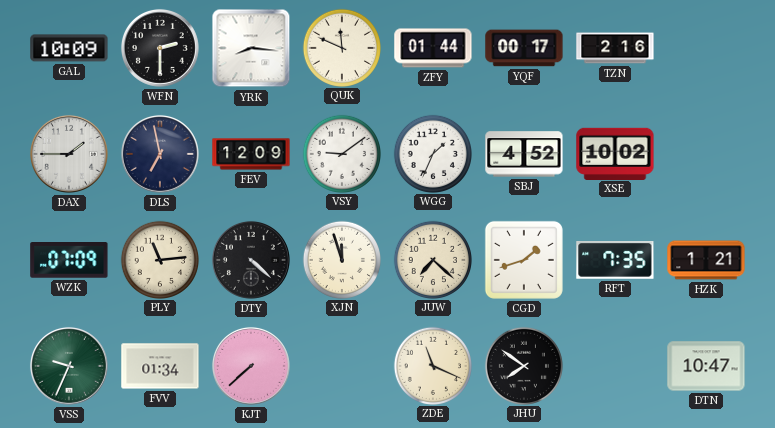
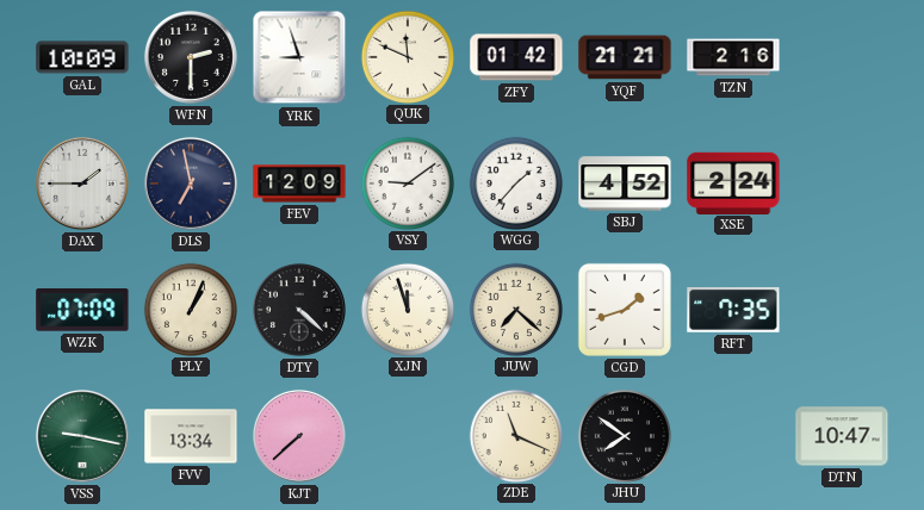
YRK: 8:16 -> 8:57
ZFY: 01:44 -> 01:42
YQF: 00:17 -> 21:21
WGG: 1:34 -> 1:37
XSE: 10:02 -> 2:24
PLY: 11:14 -> 1:04
HZK: 1:21 -> none
VSS: 9:34 -> 9:17
FVV: 01:34 -> 13:34
